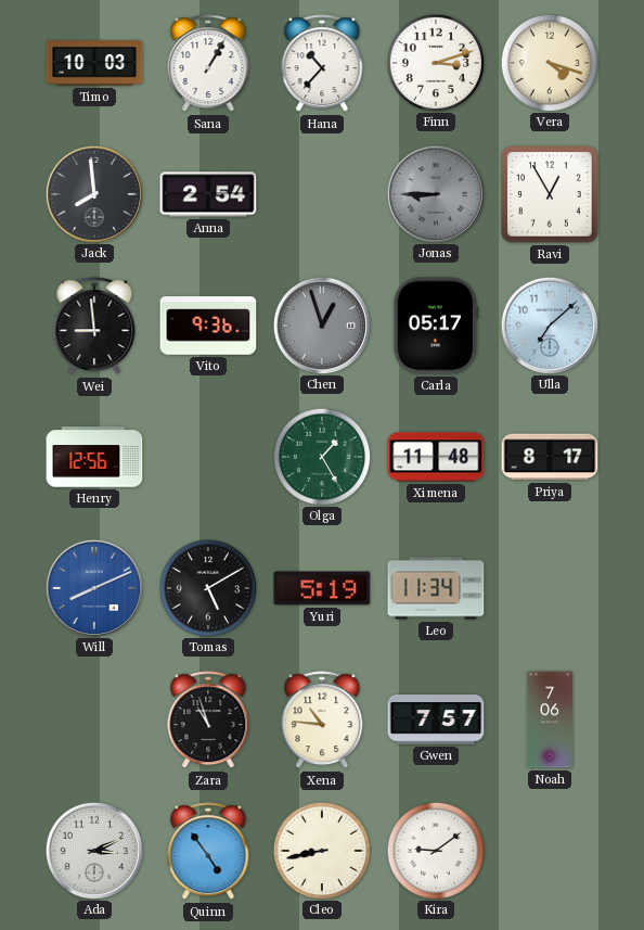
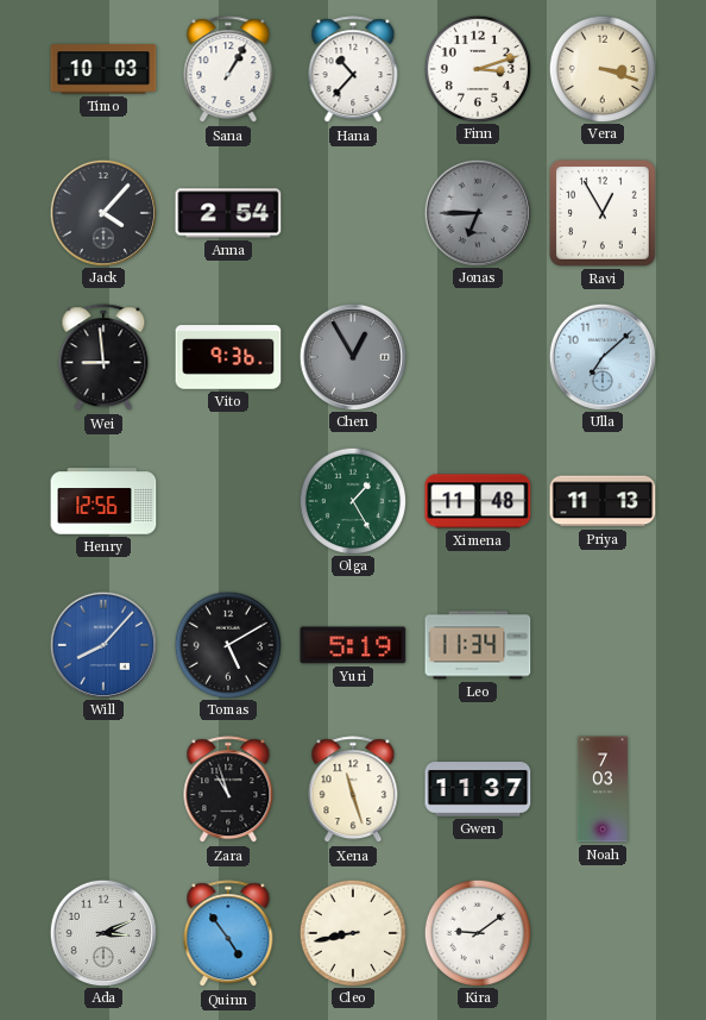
Vera: 4:18 -> 3:18
Jack: 7:59 -> 4:07
Jonas: 8:45 -> 6:45
Chen: 12:57 -> 12:55
Carla: 05:17 -> none
Priya: 8:17 -> 11:13
Will: 8:11 -> 8:07
Xena: 10:46 -> 11:27
Gwen: 7:57 -> 11:37
Noah: 7:06 -> 7:03
